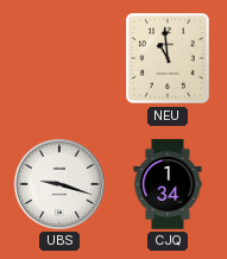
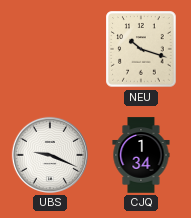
NEU: 10:59 -> 10:18
UBS: 9:18 -> 9:19
